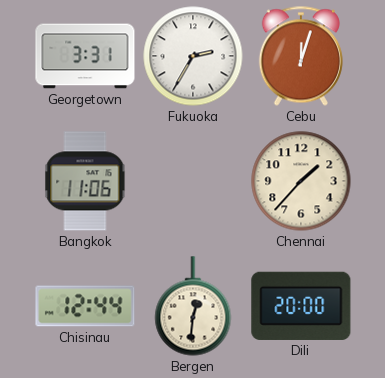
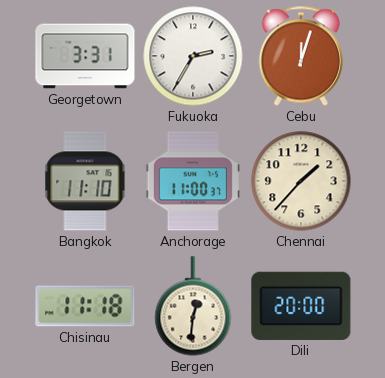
Bangkok: 11:06 -> 11:10
Anchorage: none -> 11:00
Chisinau: 12:44 -> 11:18
